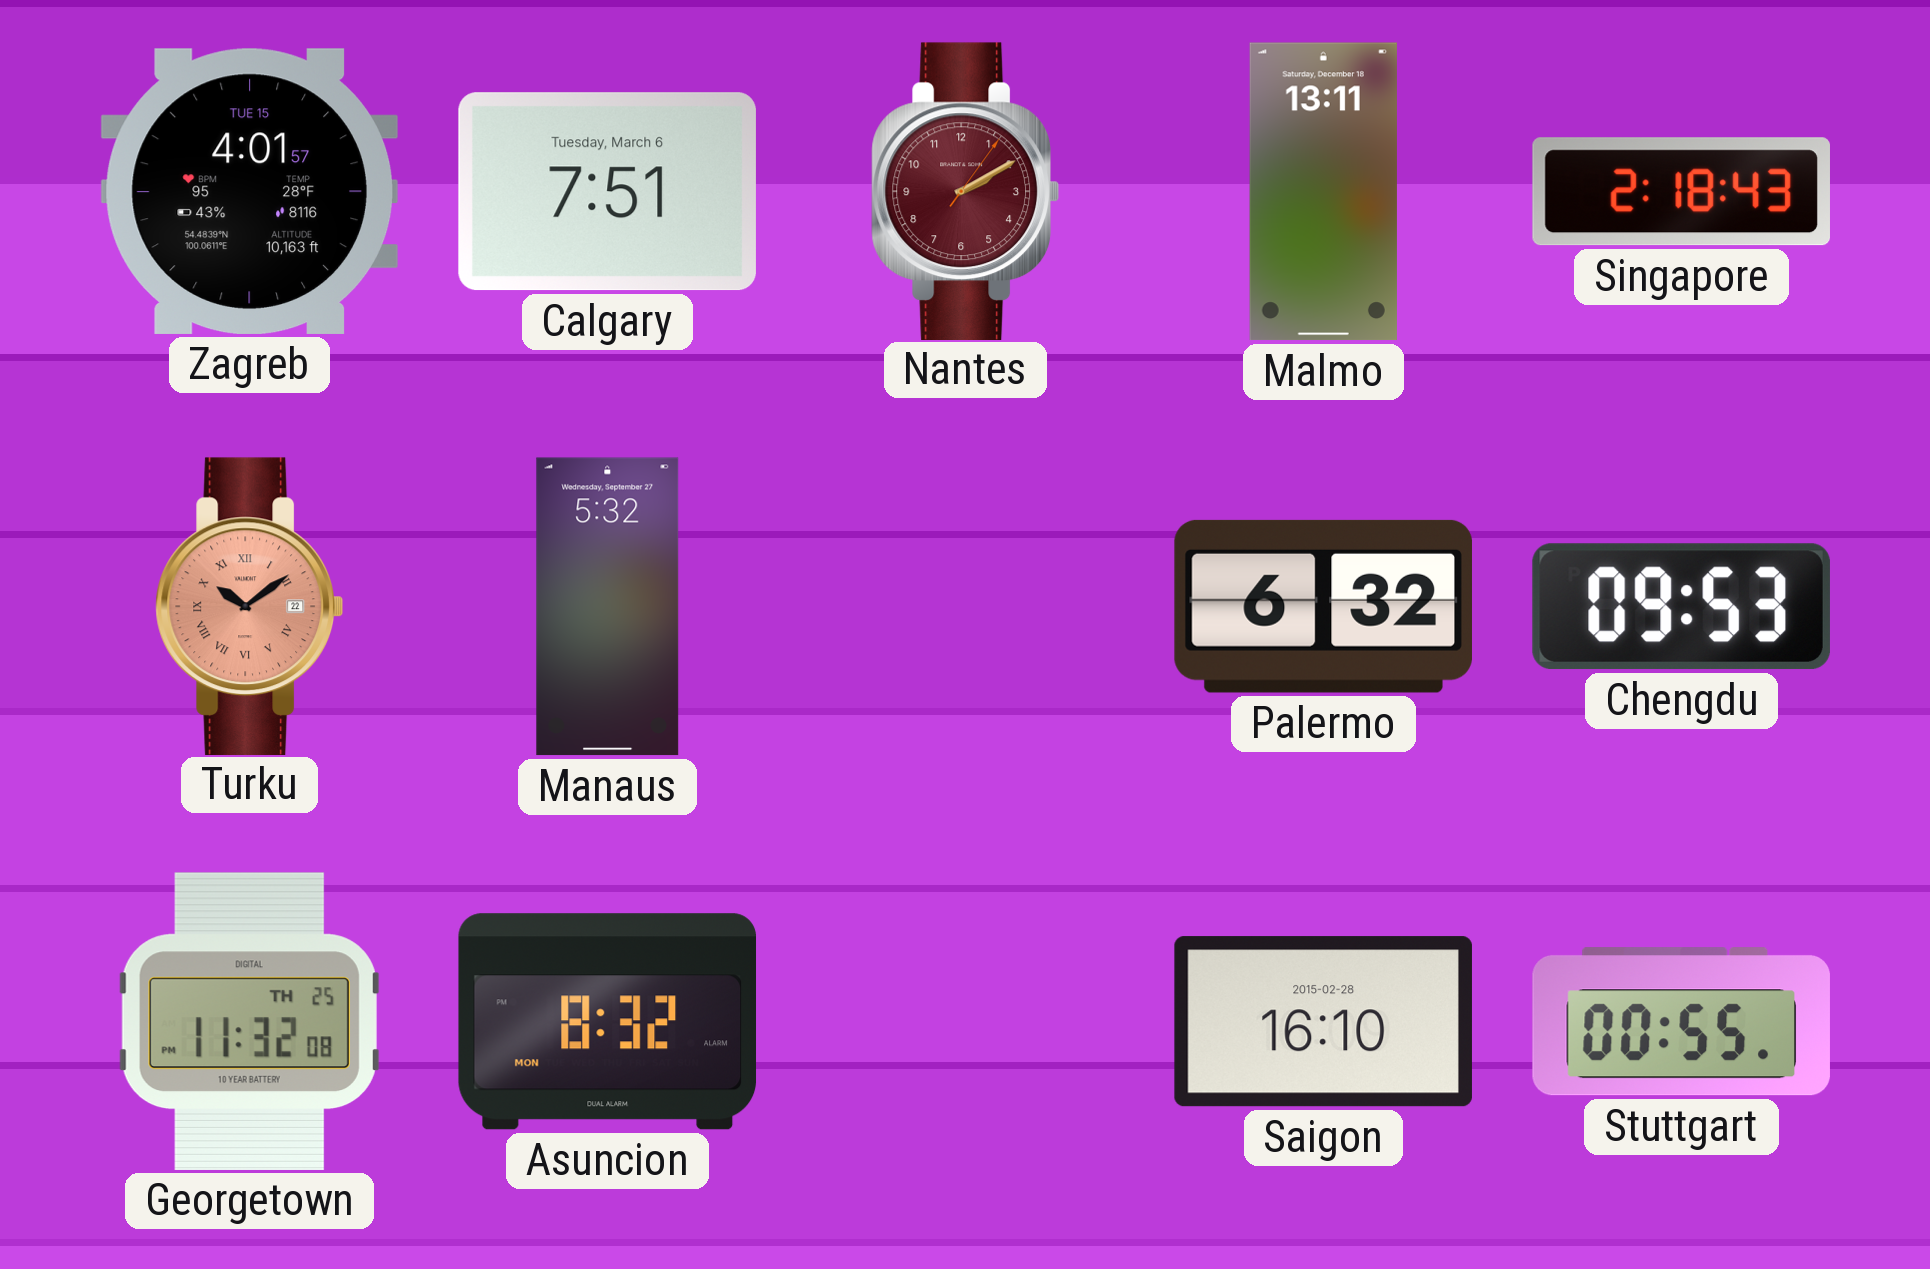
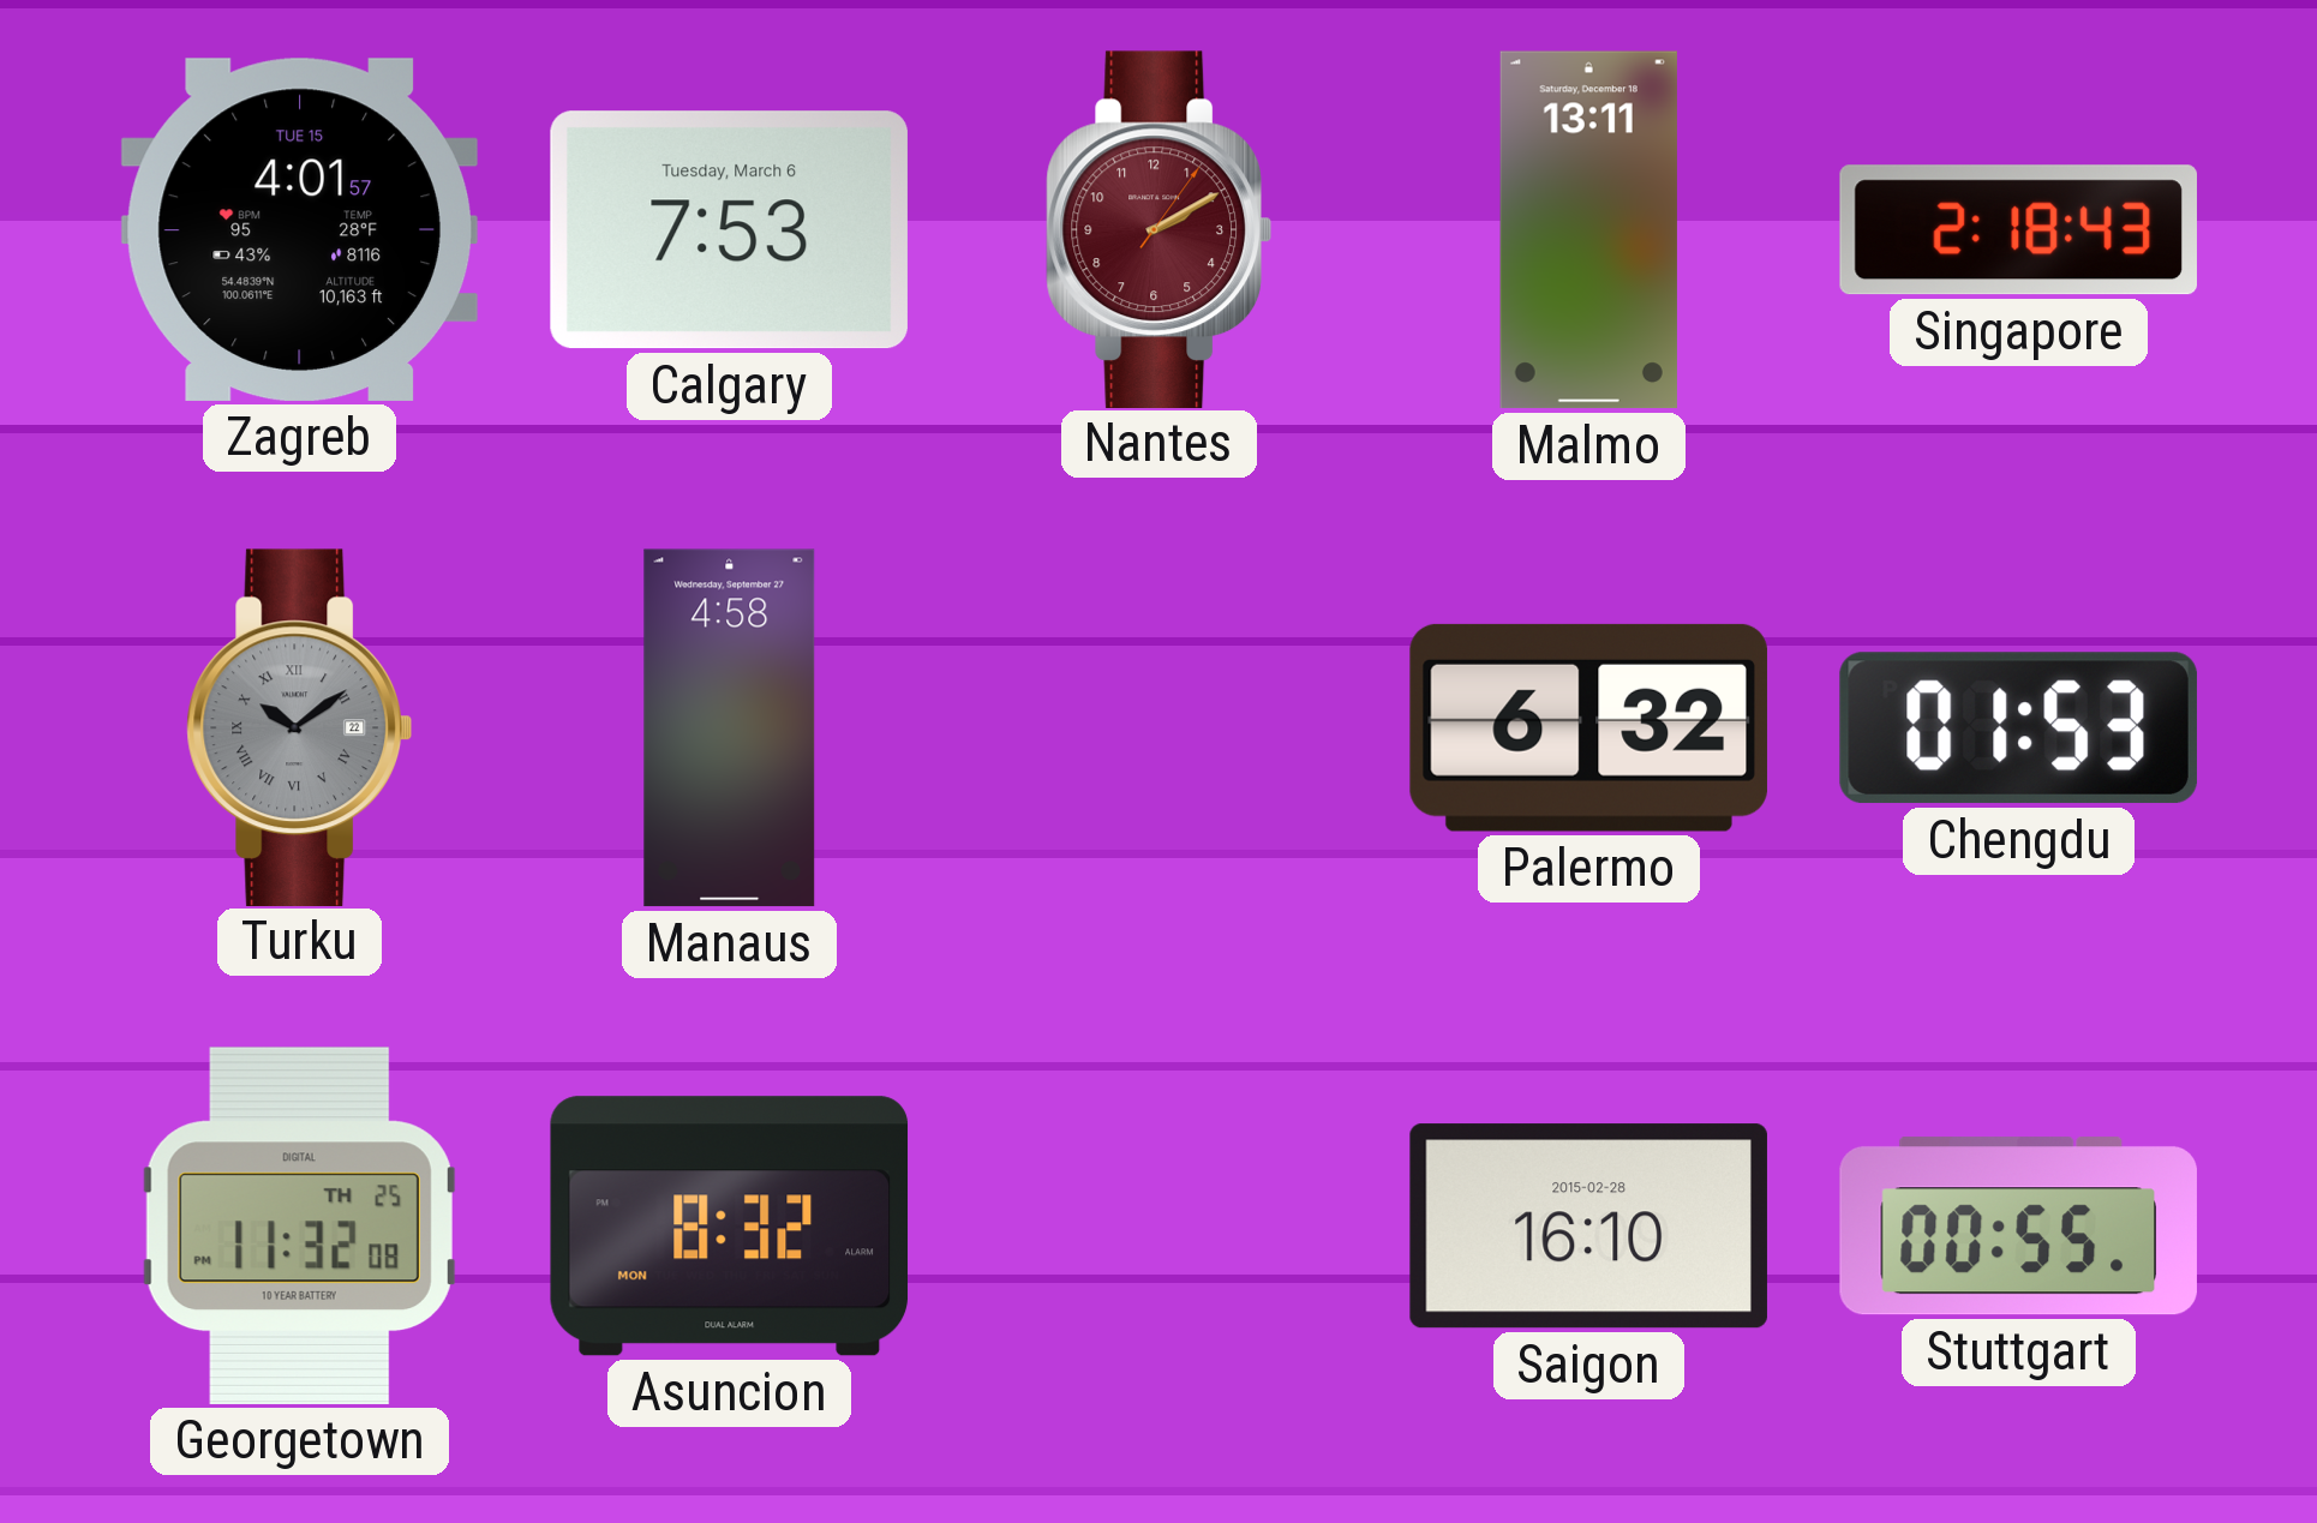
Calgary: 7:51 -> 7:53
Turku dial: salmon -> grey
Manaus: 5:32 -> 4:58
Chengdu: 09:53 -> 01:53
